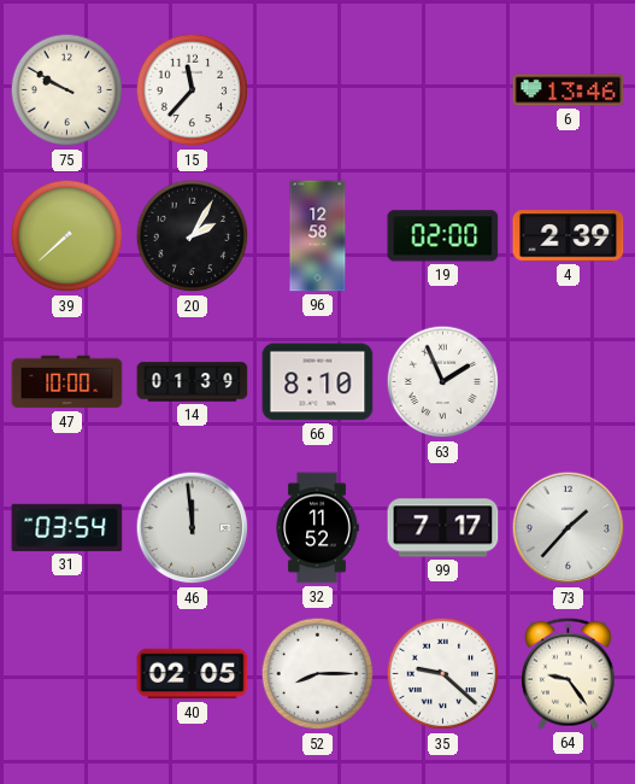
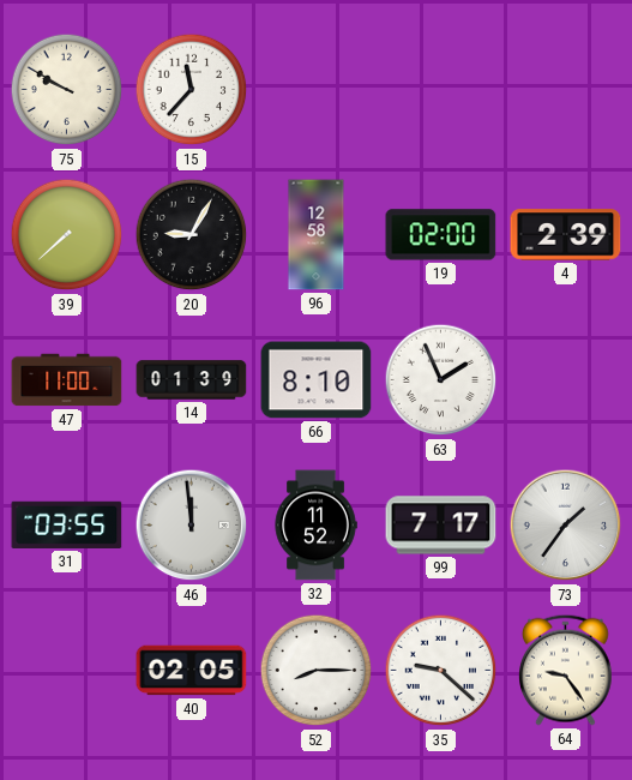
6: 13:46 -> none
20: 2:05 -> 9:05
47: 10:00 -> 11:00
31: 03:54 -> 03:55
73: 1:37 -> 1:36
